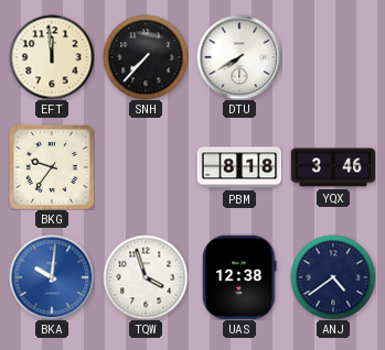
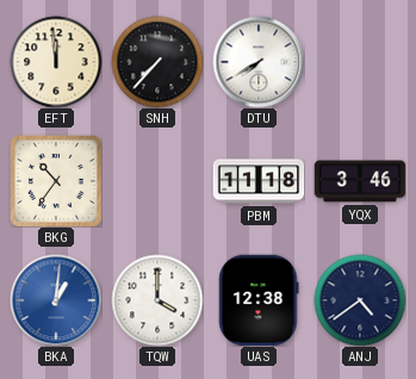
BKG: 9:36 -> 10:36
PBM: 8:18 -> 11:18
BKA: 10:01 -> 1:01
TQW: 3:57 -> 4:00
